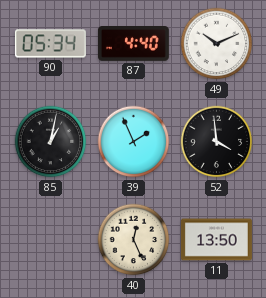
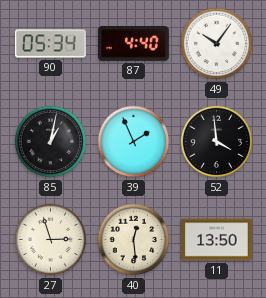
49: 10:11 -> 10:06
27: none -> 2:57
40: 12:26 -> 12:29
